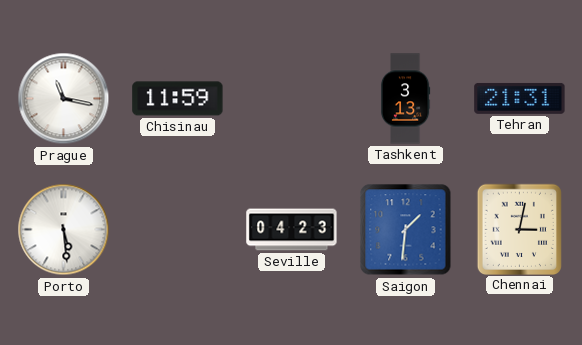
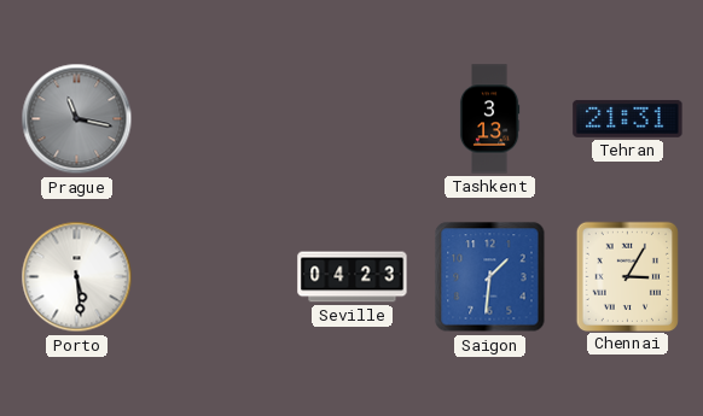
Prague dial: white -> grey
Chisinau: 11:59 -> none
Chennai: 3:02 -> 3:05
